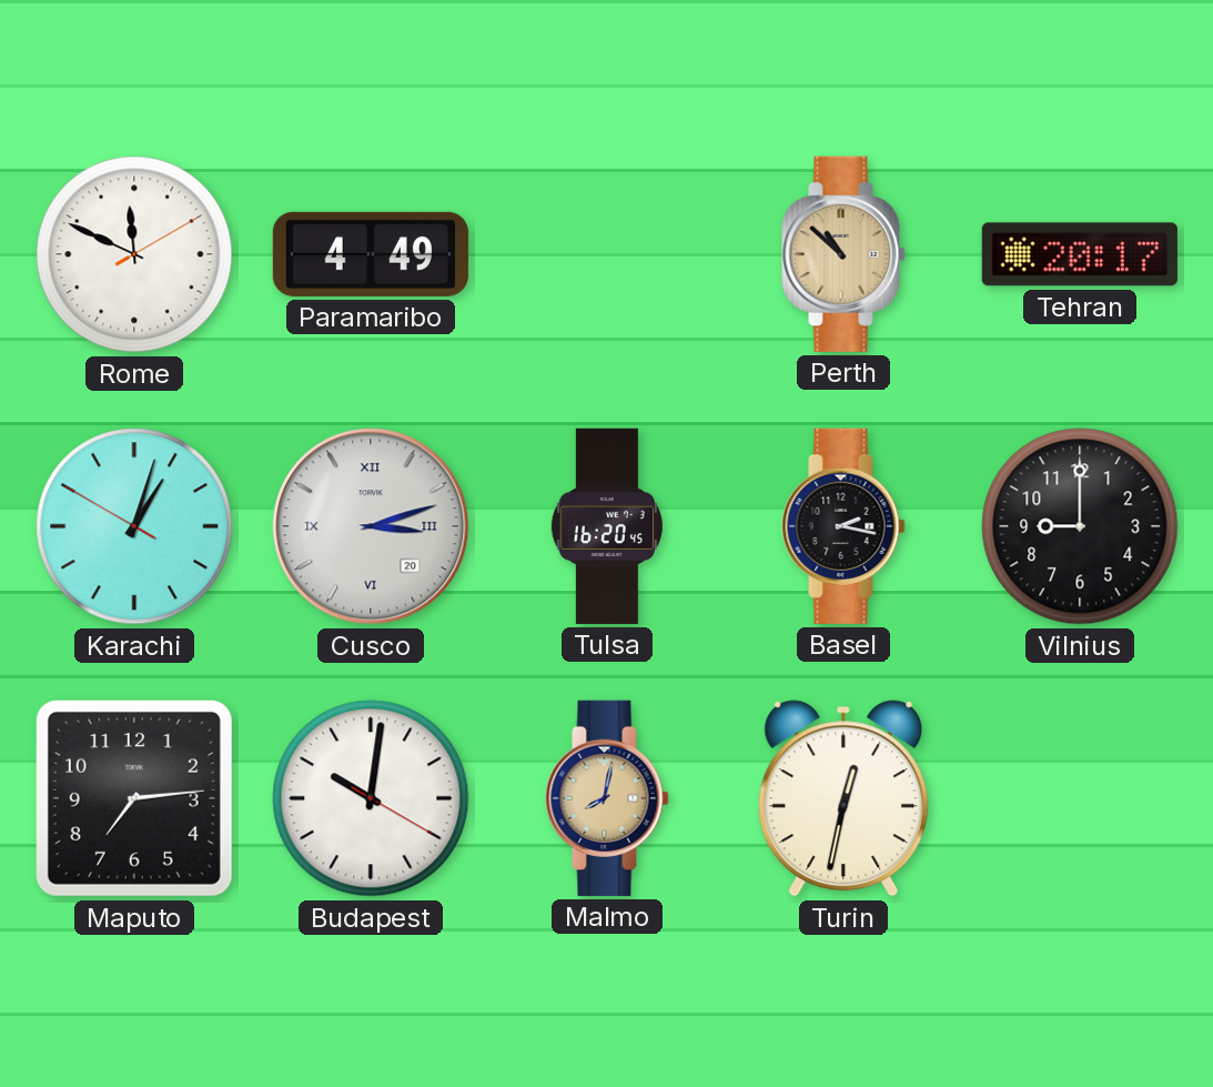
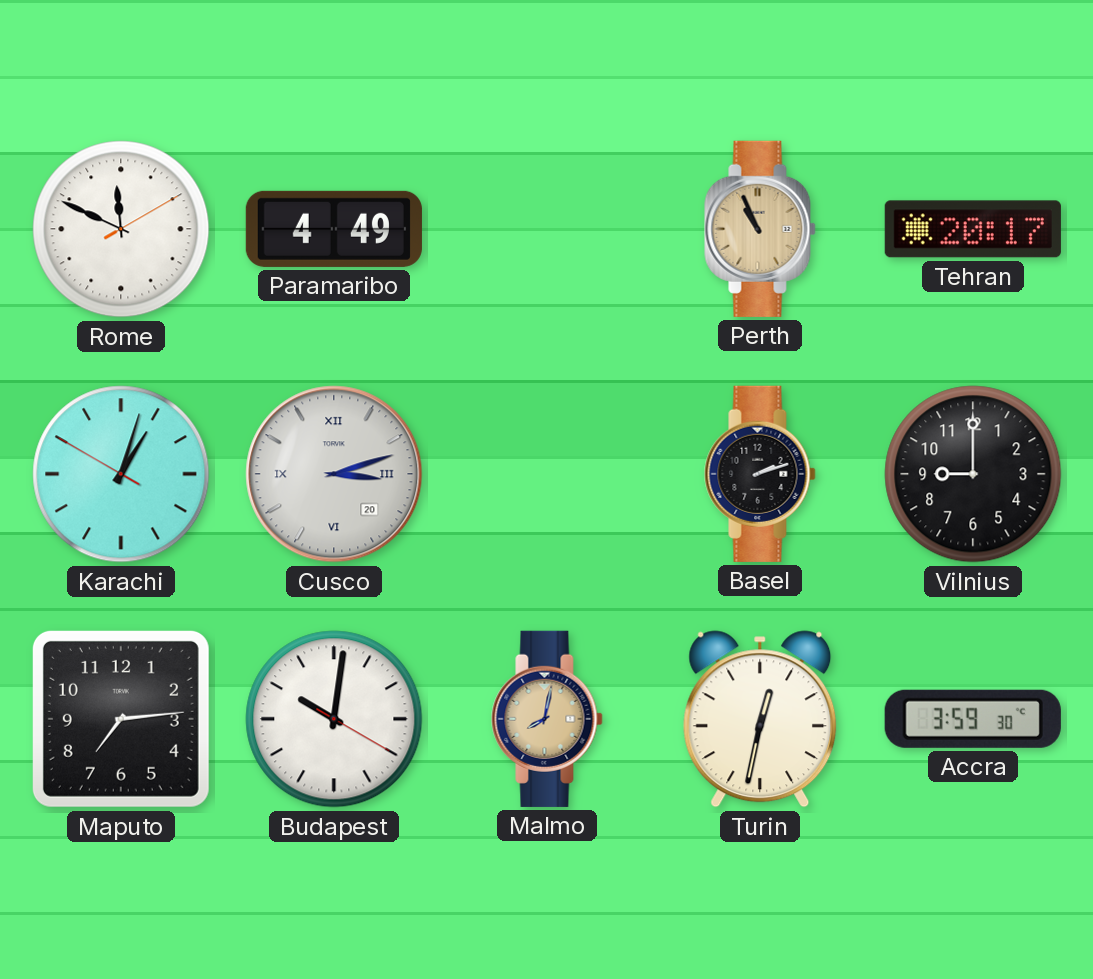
Perth: 10:52 -> 10:56
Tulsa: 16:20 -> none
Basel: 2:17 -> 2:12
Accra: none -> 3:59
